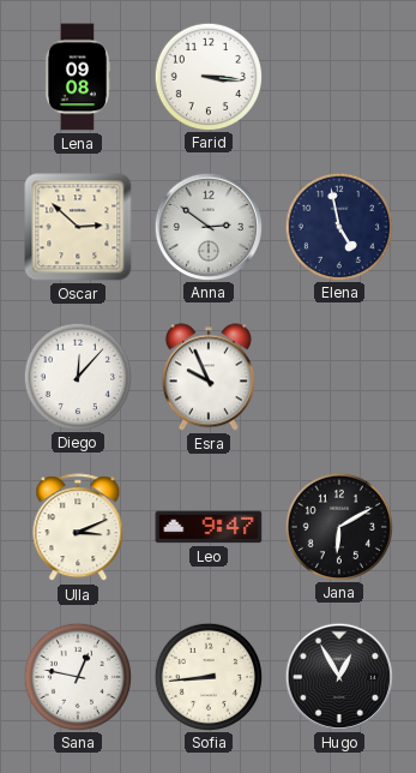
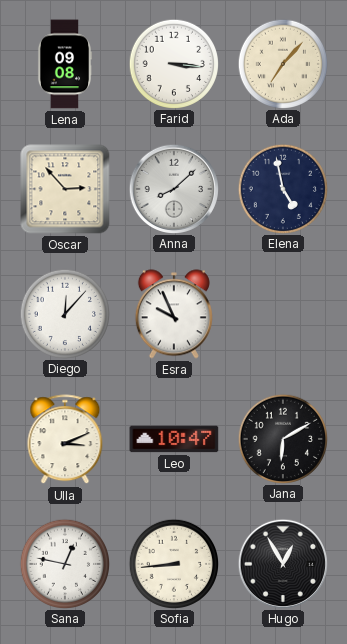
Ada: none -> 7:07
Oscar: 2:52 -> 2:53
Anna: 2:51 -> 8:08
Leo: 9:47 -> 10:47
